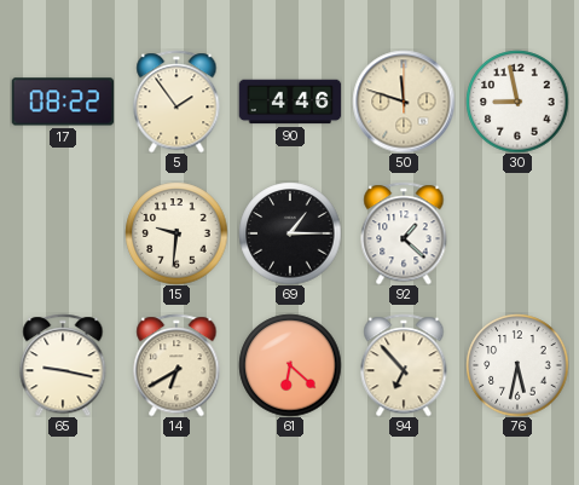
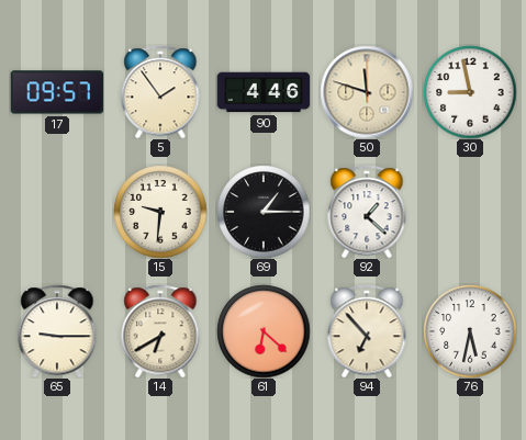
17: 08:22 -> 09:57
65: 9:17 -> 9:15
